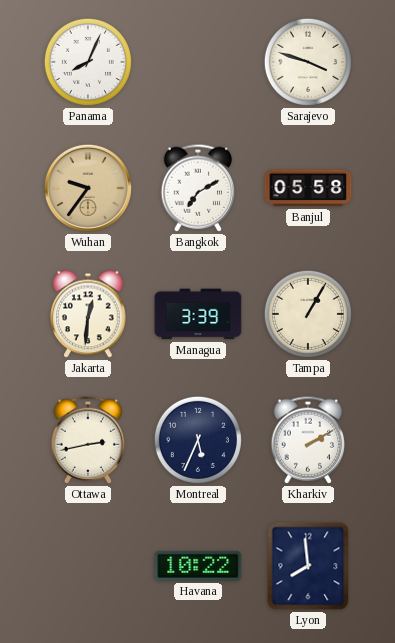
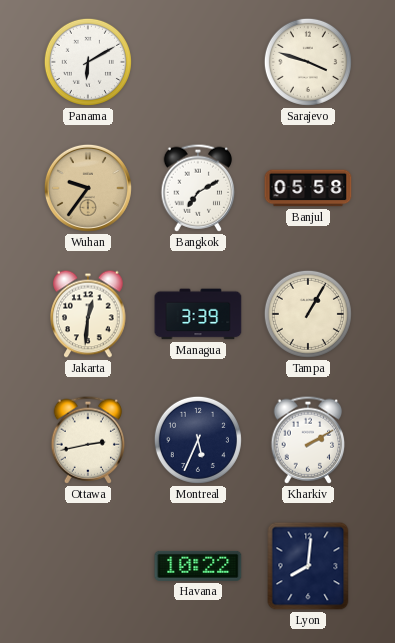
Panama: 8:04 -> 6:10
Lyon: 7:59 -> 8:01
